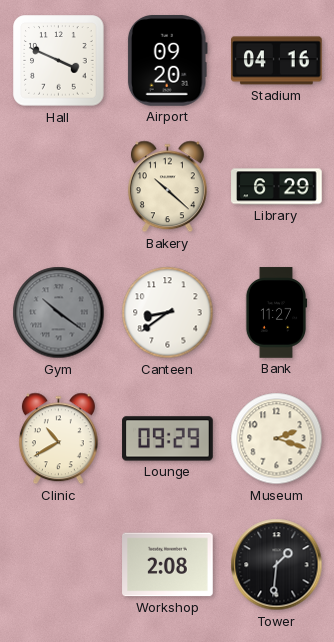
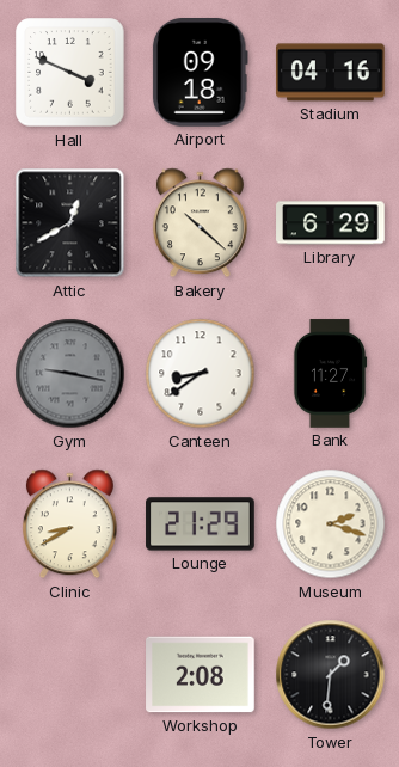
Airport: 09:20 -> 09:18
Attic: none -> 12:40
Gym: 10:21 -> 9:17
Clinic: 10:40 -> 8:40
Lounge: 09:29 -> 21:29
